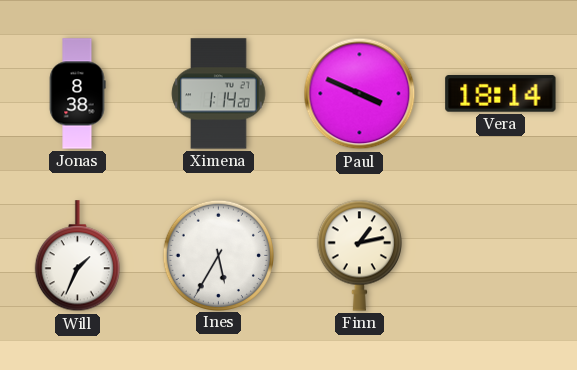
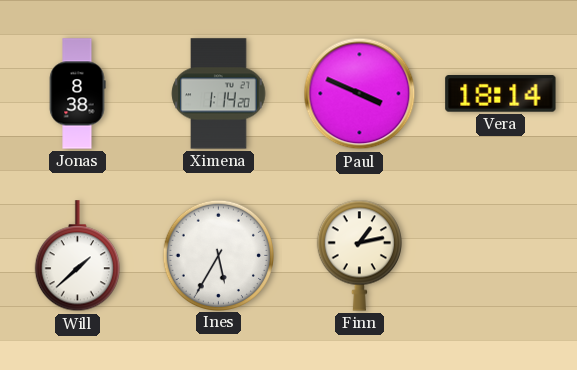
Will: 1:34 -> 1:38
